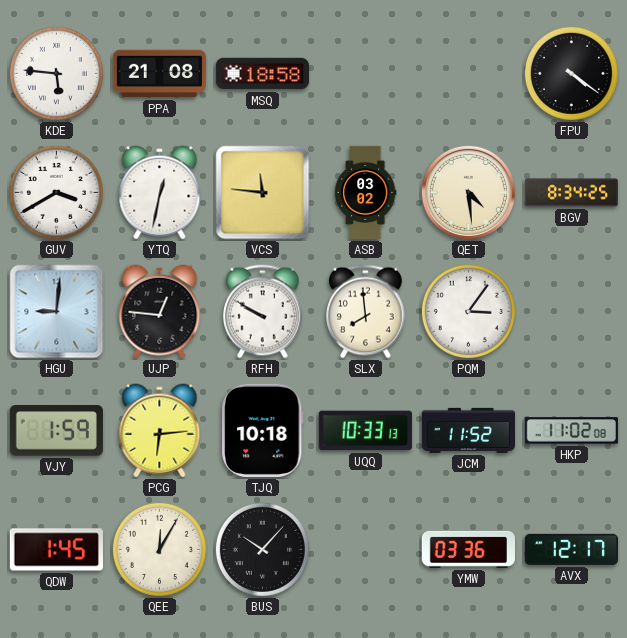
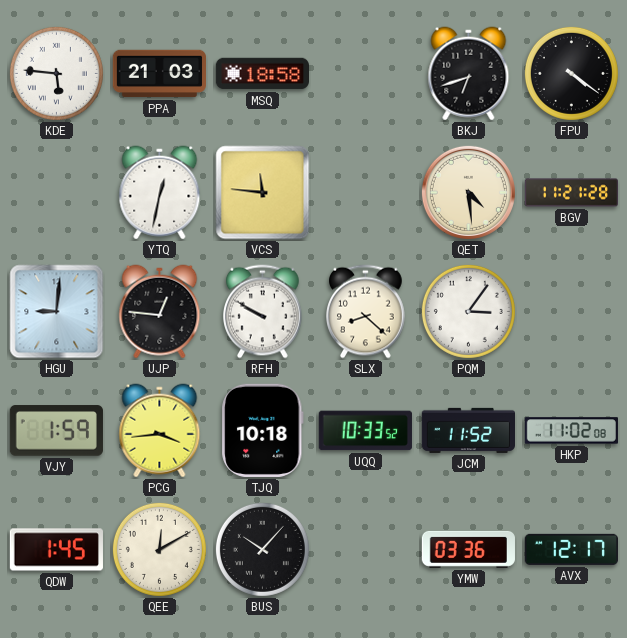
PPA: 21:08 -> 21:03
BKJ: none -> 6:42
GUV: 3:40 -> none
ASB: 03:02 -> none
BGV: 8:34 -> 11:21
SLX: 7:59 -> 8:22
PCG: 6:14 -> 3:44
UQQ: 10:33:13 -> 10:33:52
QEE: 12:05 -> 12:10
